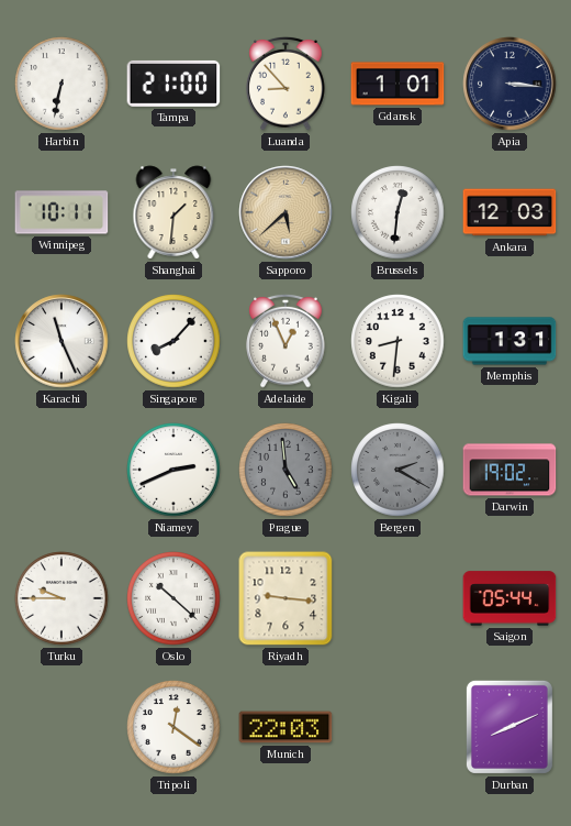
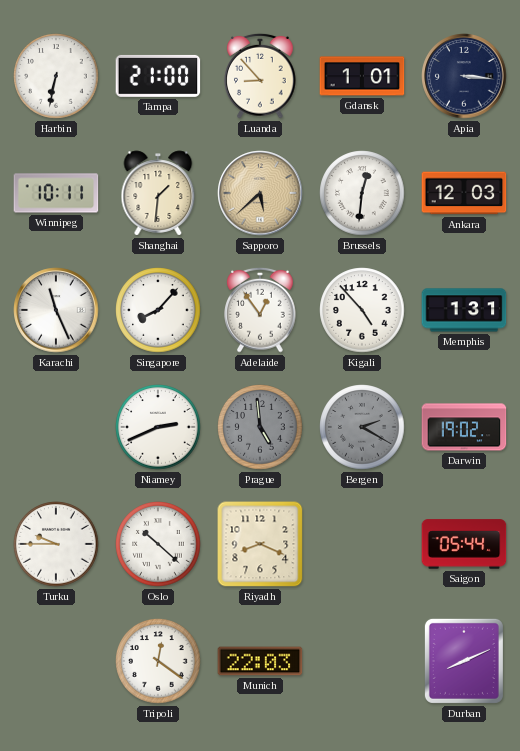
Adelaide: 12:56 -> 12:54
Kigali: 8:31 -> 4:53
Riyadh: 9:16 -> 8:19
